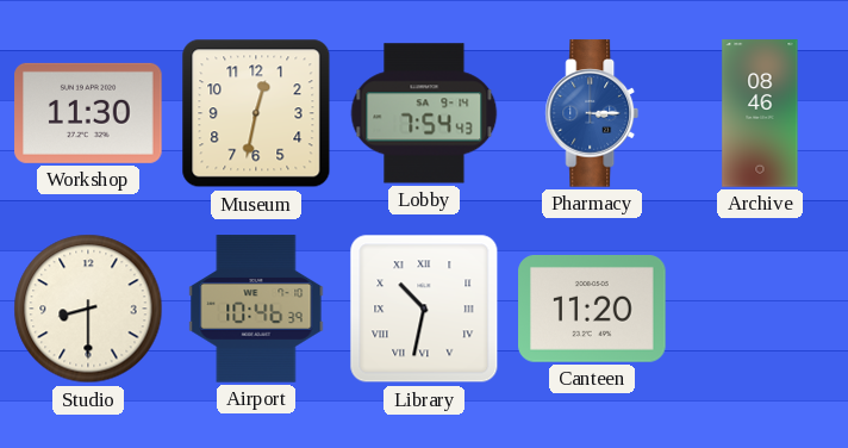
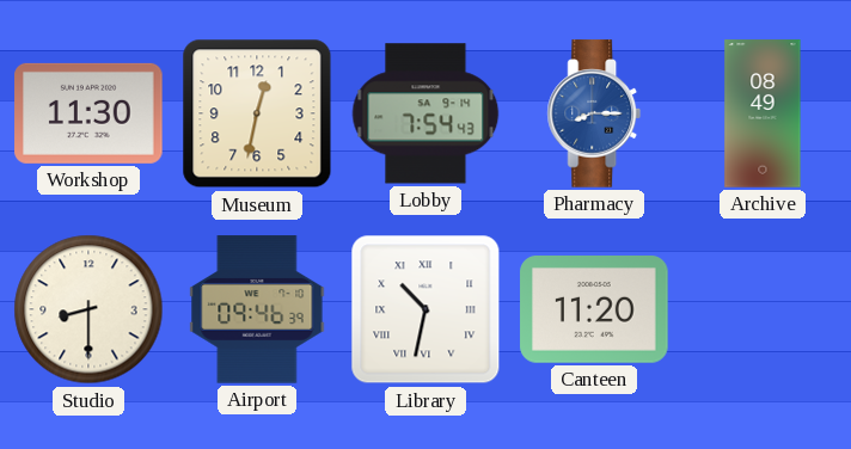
Pharmacy: 3:15 -> 8:15
Archive: 08:46 -> 08:49
Airport: 10:46 -> 09:46
